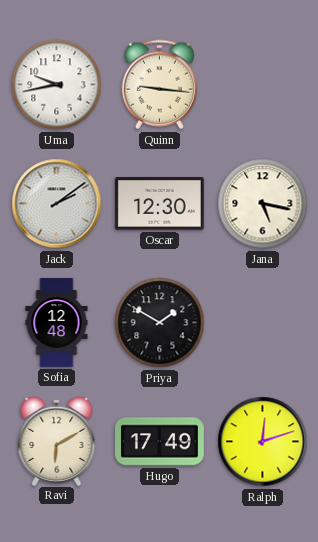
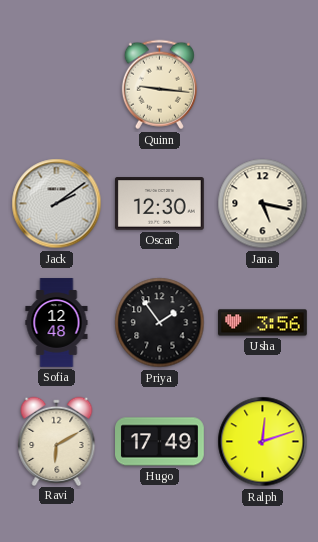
Uma: 9:43 -> none
Priya: 1:50 -> 1:54
Usha: none -> 3:56
